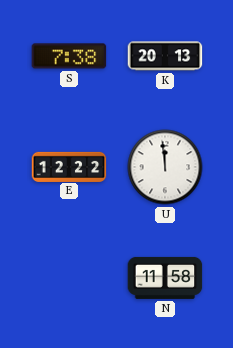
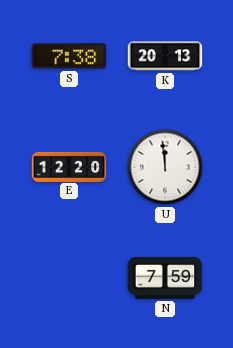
E: 12:22 -> 12:20
N: 11:58 -> 7:59
